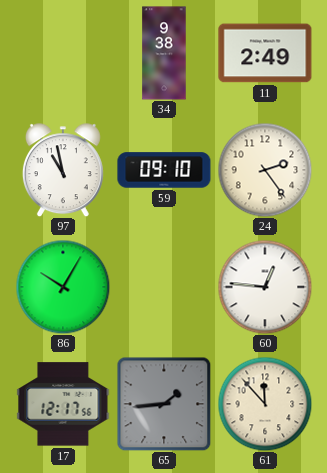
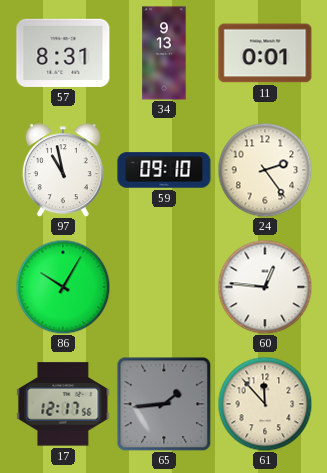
57: none -> 8:31
34: 9:38 -> 9:13
11: 2:49 -> 0:01
